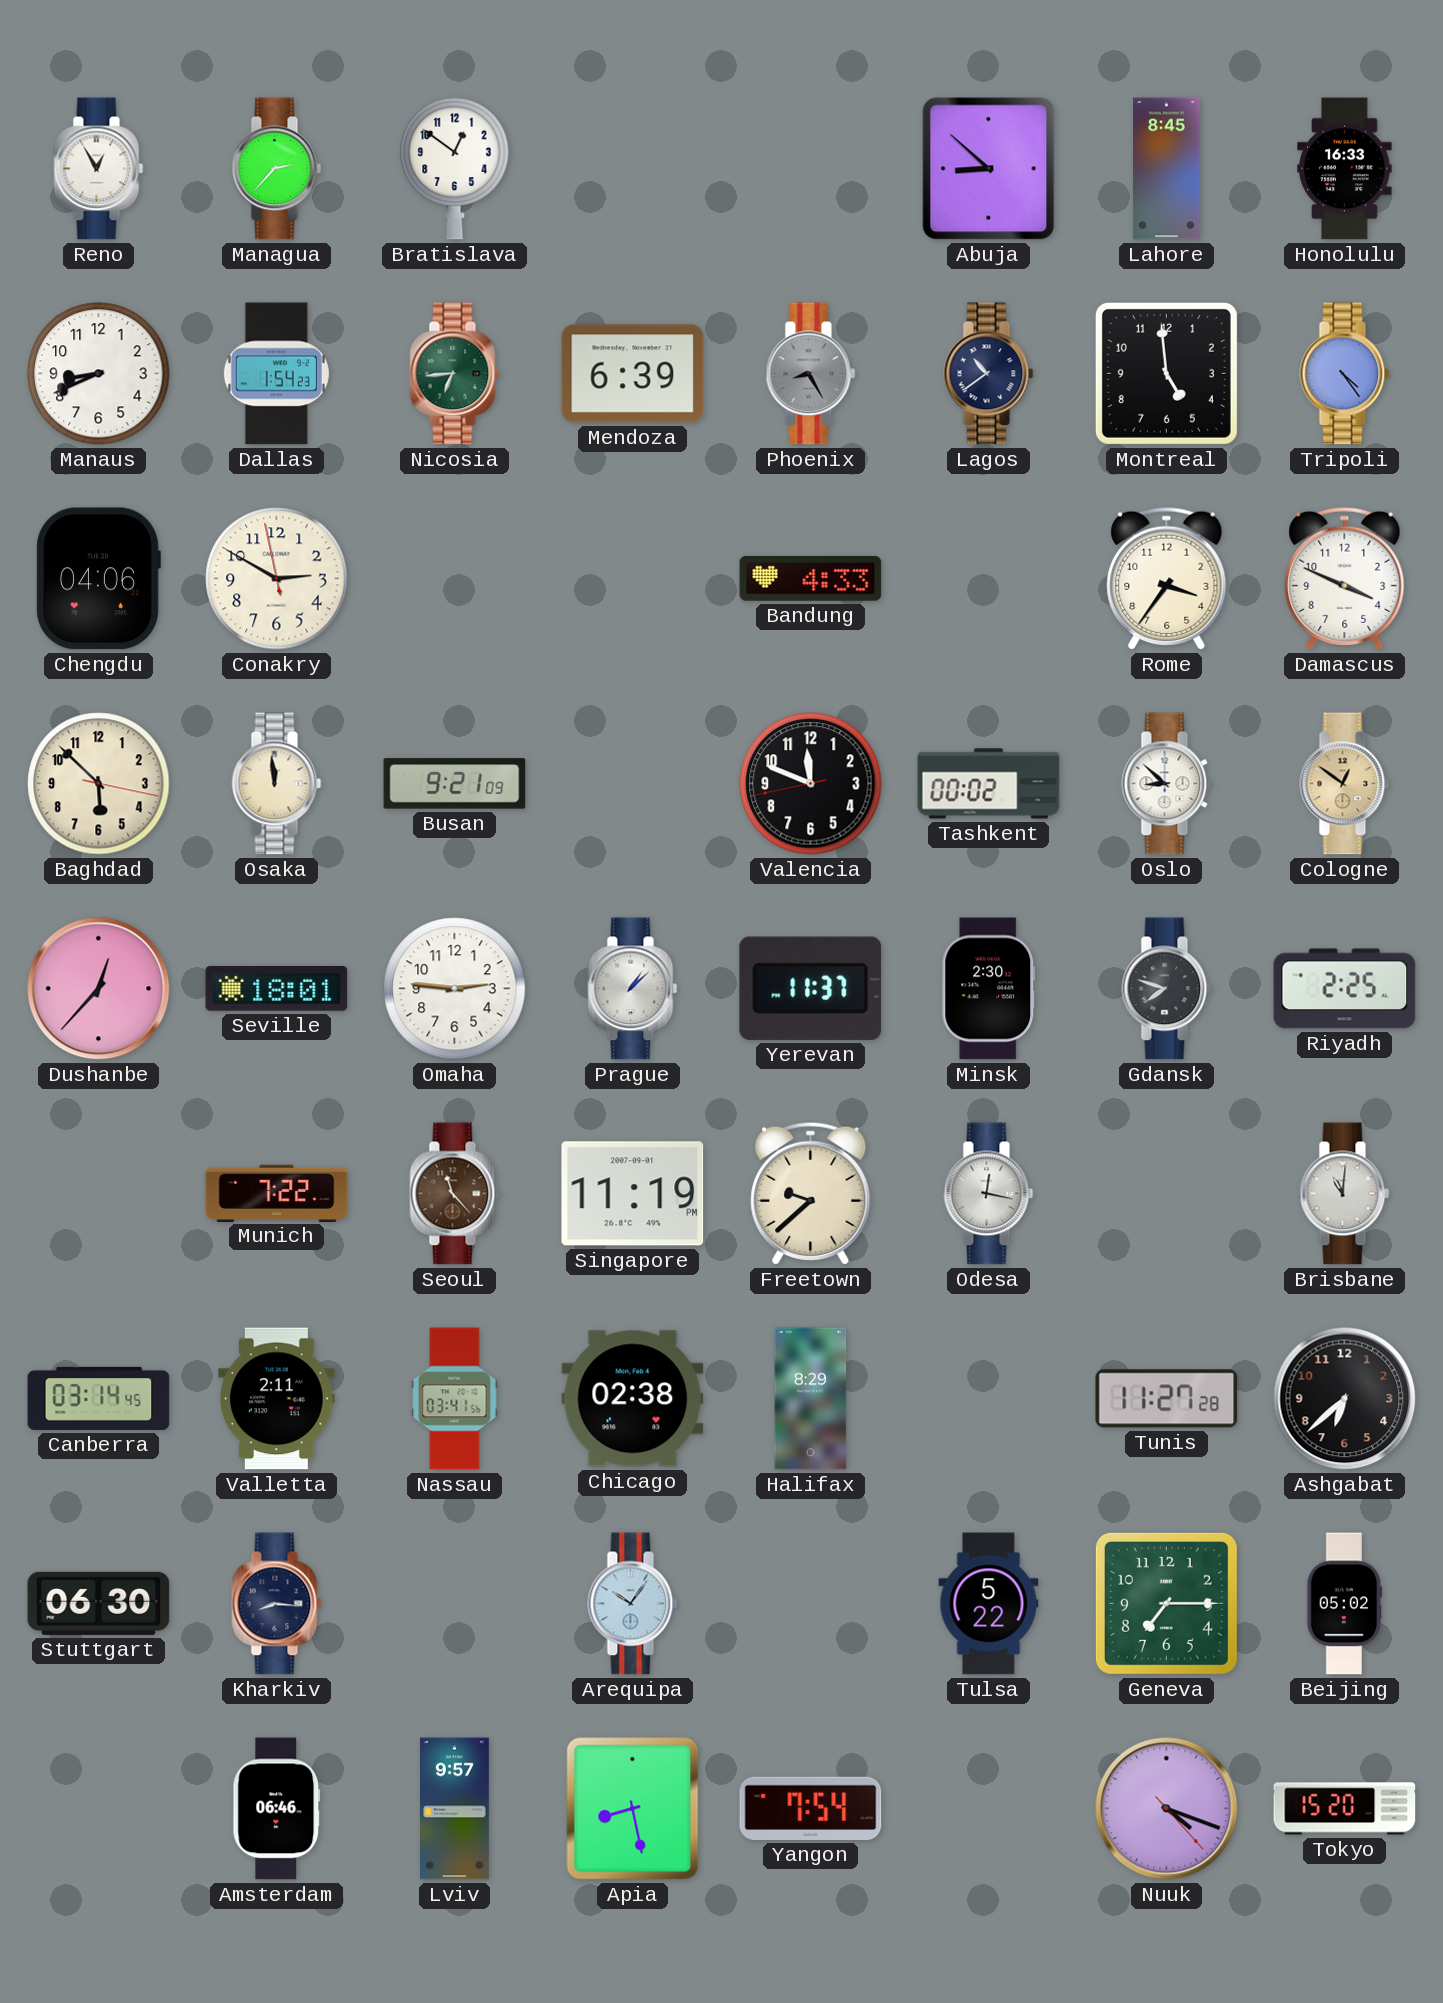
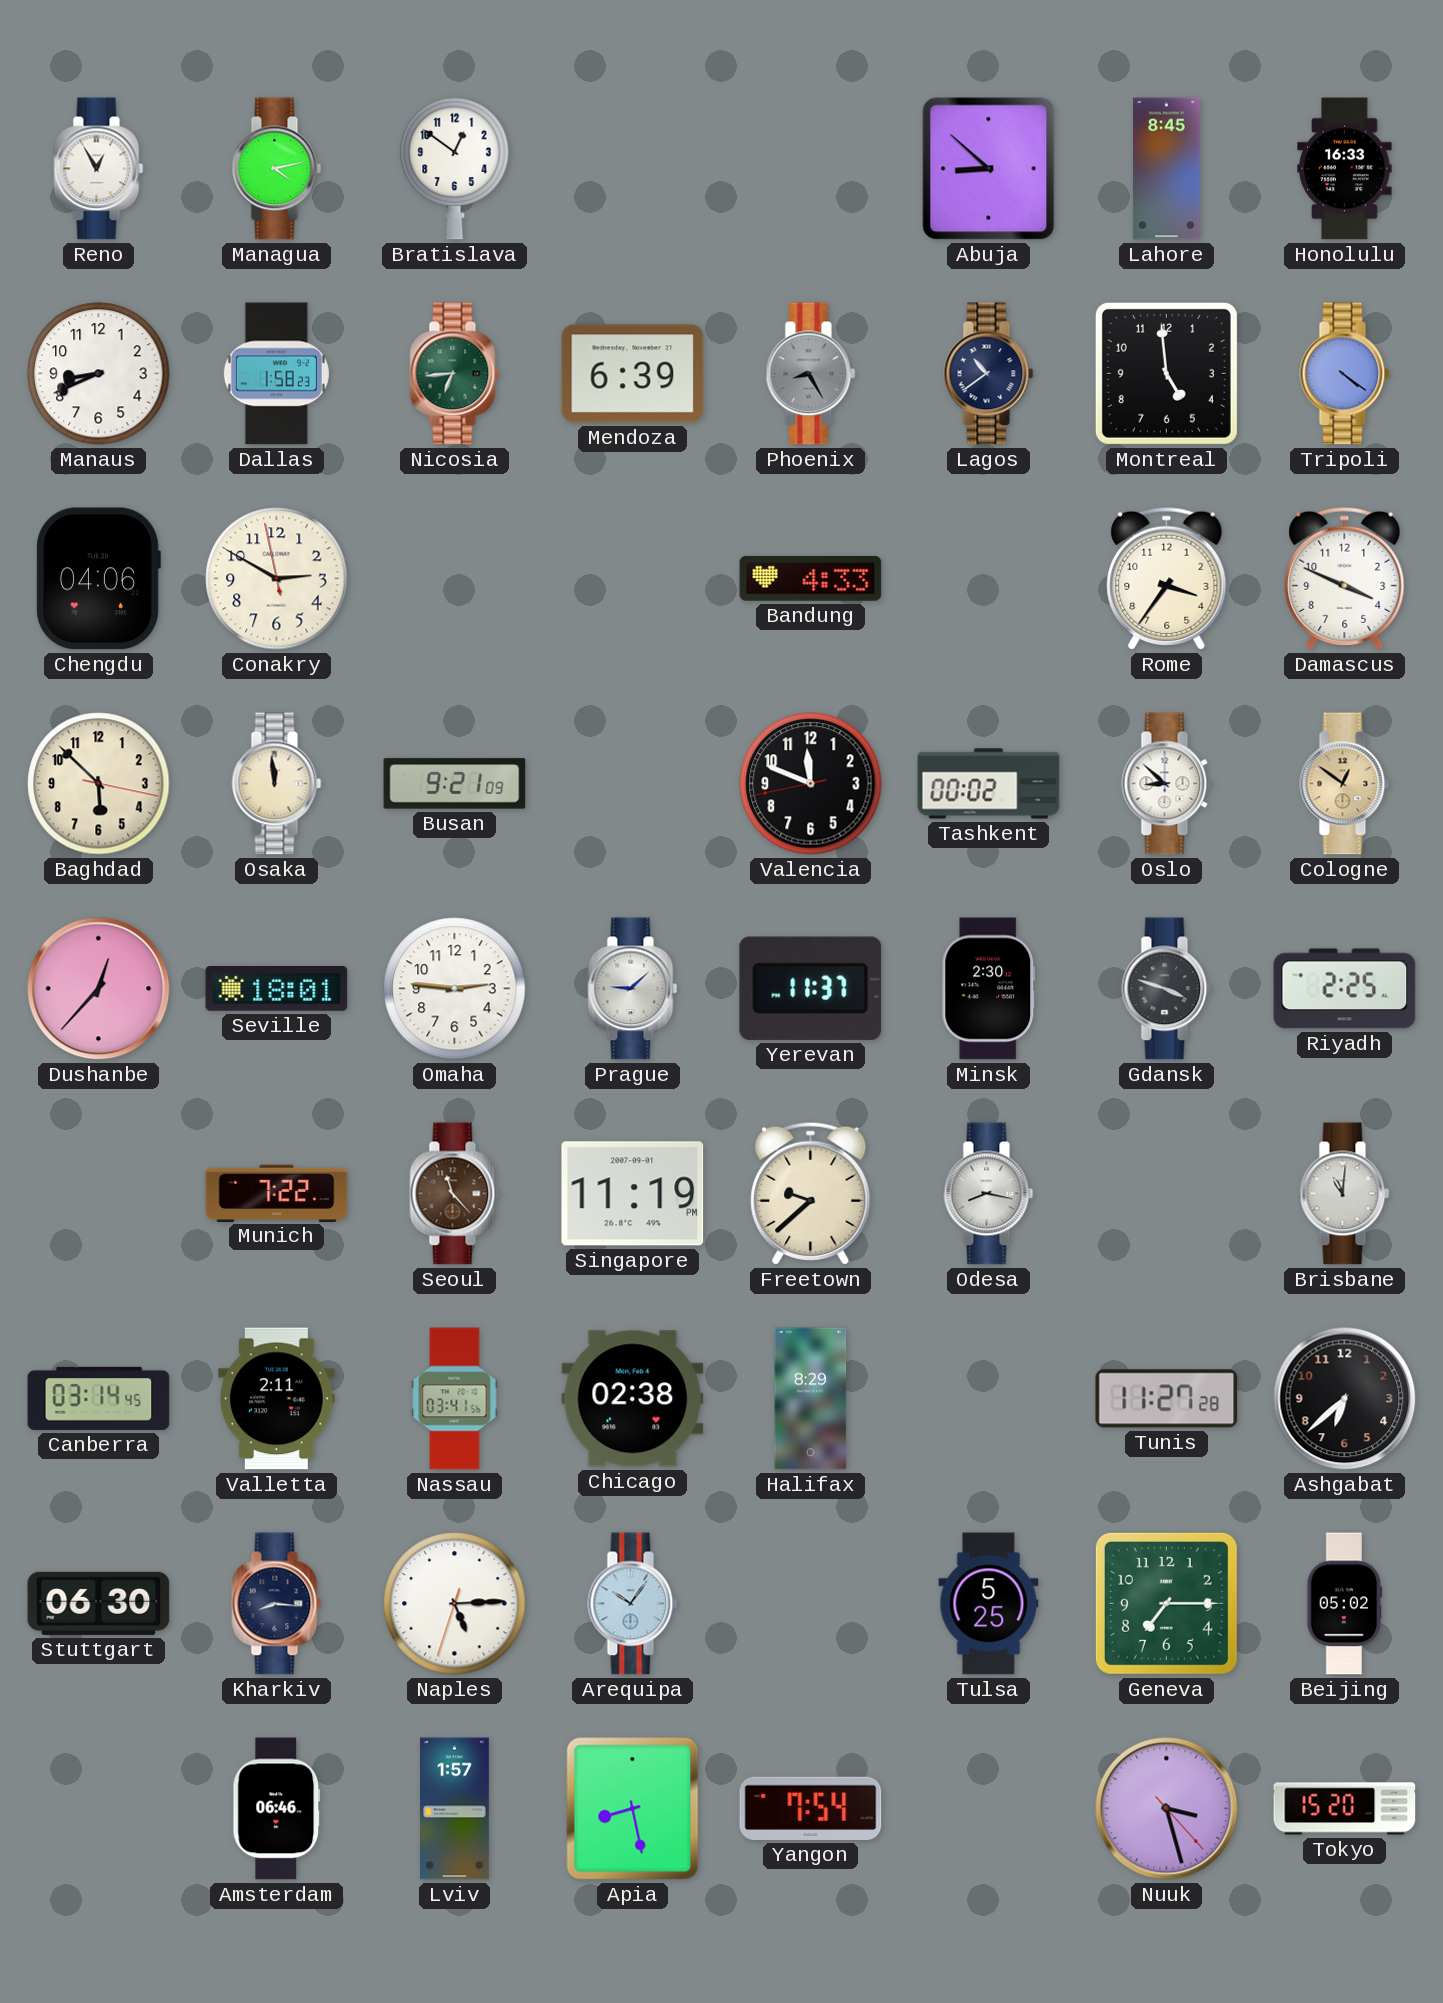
Managua: 2:37 -> 4:13
Dallas: 1:54 -> 1:58
Tripoli: 4:24 -> 4:21
Prague: 1:08 -> 9:08
Gdansk: 7:48 -> 3:48
Odesa: 12:17 -> 8:17
Naples: none -> 5:14
Tulsa: 5:22 -> 5:25
Lviv: 9:57 -> 1:57
Nuuk: 4:18 -> 3:27
